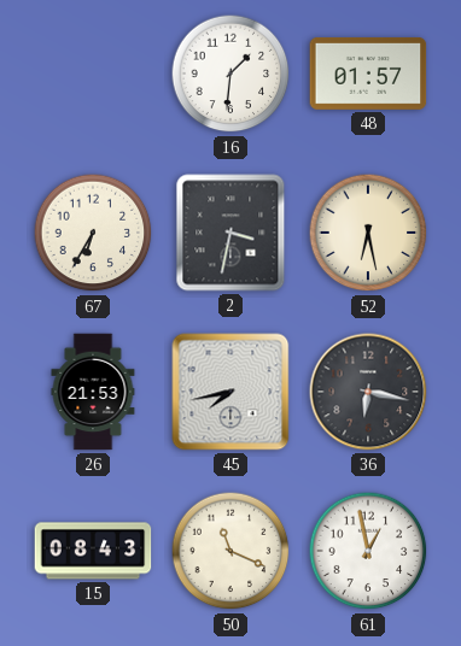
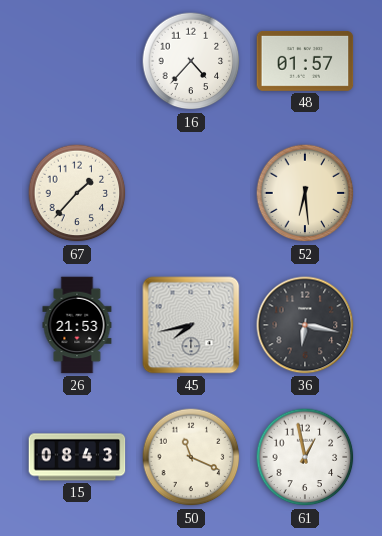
16: 1:31 -> 4:37
67: 6:35 -> 1:37
2: 3:32 -> none
52: 6:28 -> 6:29
